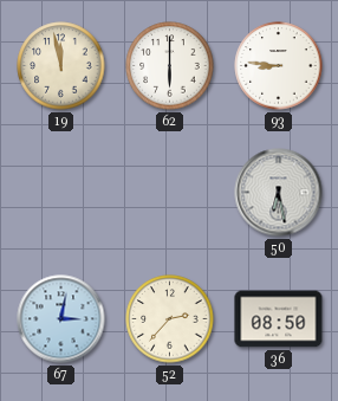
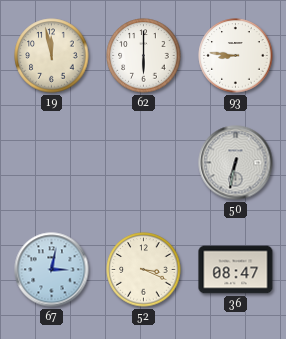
50: 6:28 -> 6:32
52: 2:37 -> 3:19
36: 08:50 -> 08:47
